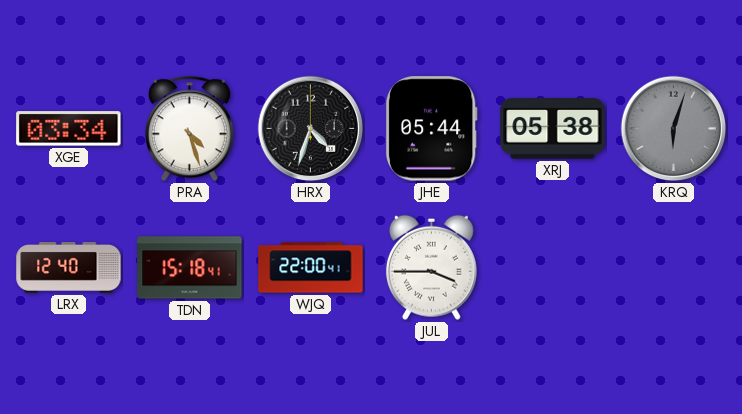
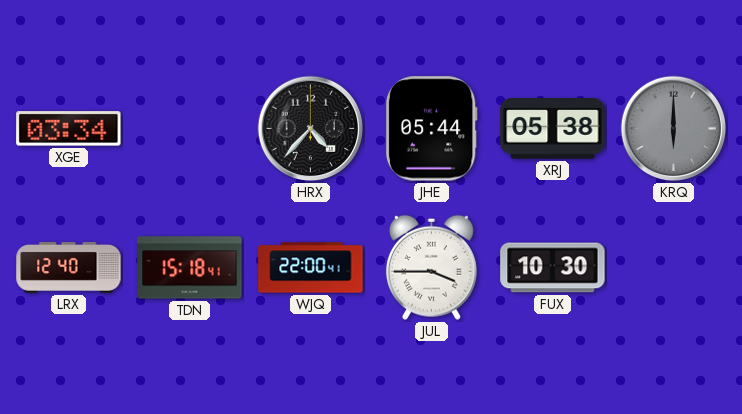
PRA: 4:27 -> none
HRX: 4:33 -> 4:37
KRQ: 6:03 -> 6:00
FUX: none -> 10:30
